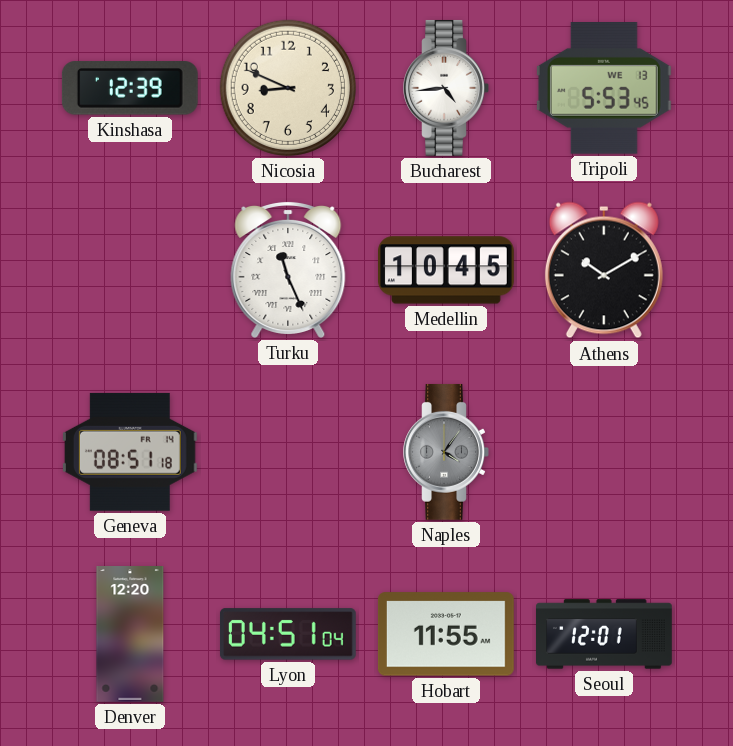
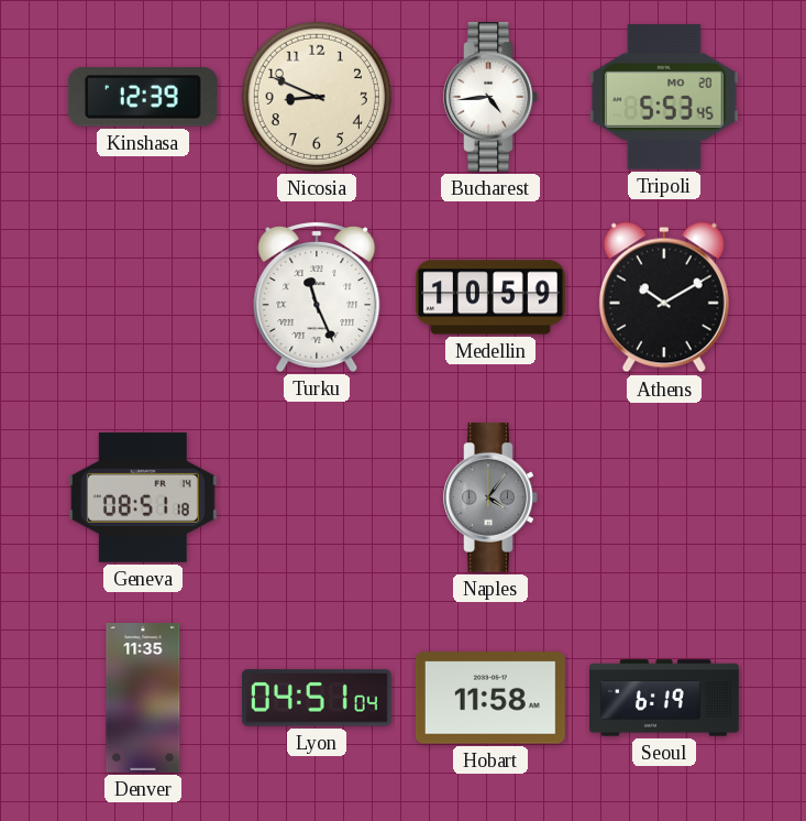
Tripoli date: WE 13 -> MO 20
Medellin: 10:45 -> 10:59
Denver: 12:20 -> 11:35
Hobart: 11:55 -> 11:58
Seoul: 12:01 -> 6:19
